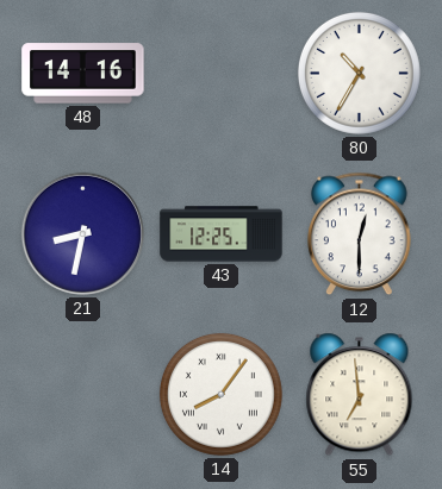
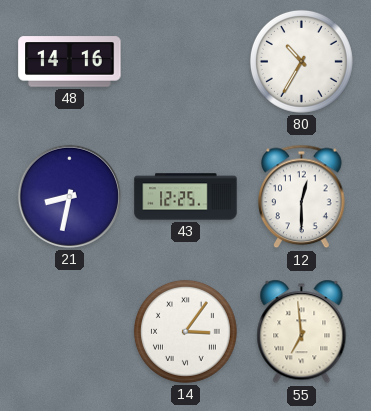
14: 8:06 -> 3:06
